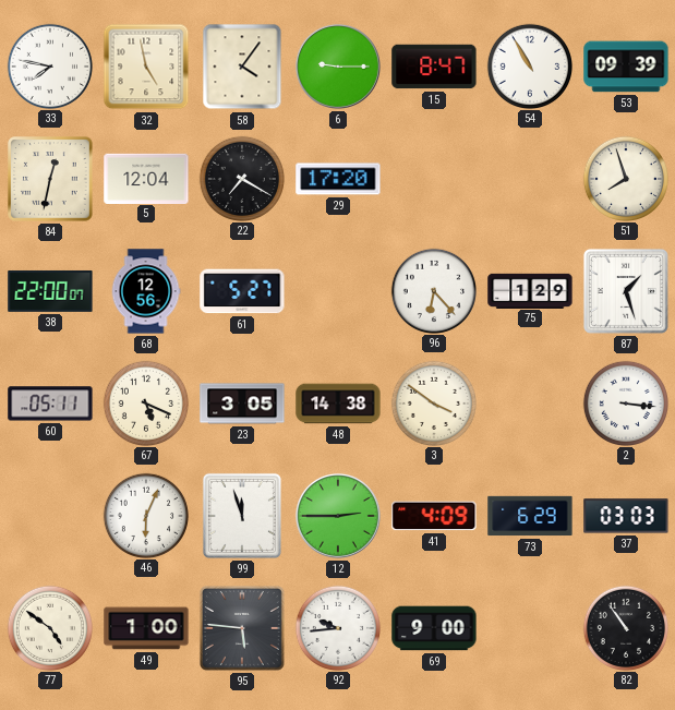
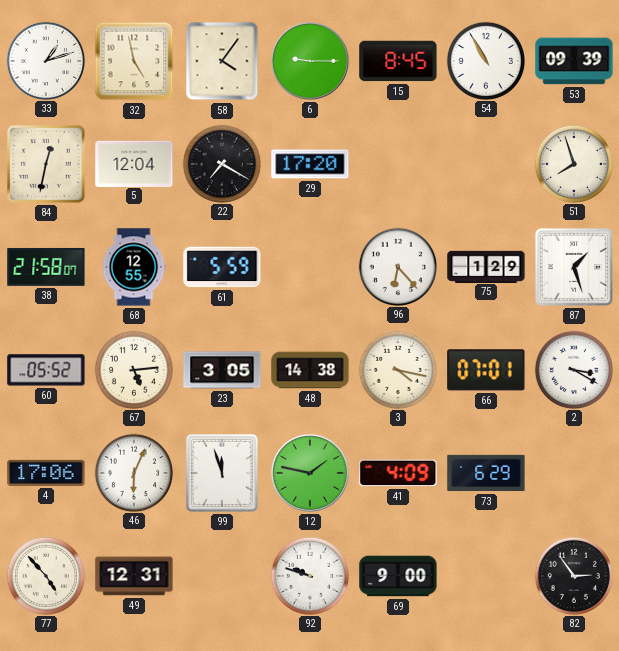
33: 7:47 -> 1:12
15: 8:47 -> 8:45
38: 22:00 -> 21:58
68: 12:56 -> 12:55
61: 5:27 -> 5:59
60: 05:11 -> 05:52
67: 5:19 -> 5:14
3: 3:51 -> 4:17
66: none -> 07:01
2: 3:16 -> 3:20
4: none -> 17:06
12: 2:45 -> 1:47
37: 03:03 -> none
77: 4:51 -> 4:53
49: 1:00 -> 12:31
95: 5:46 -> none
92: 9:44 -> 9:48
82: 10:54 -> 2:54
